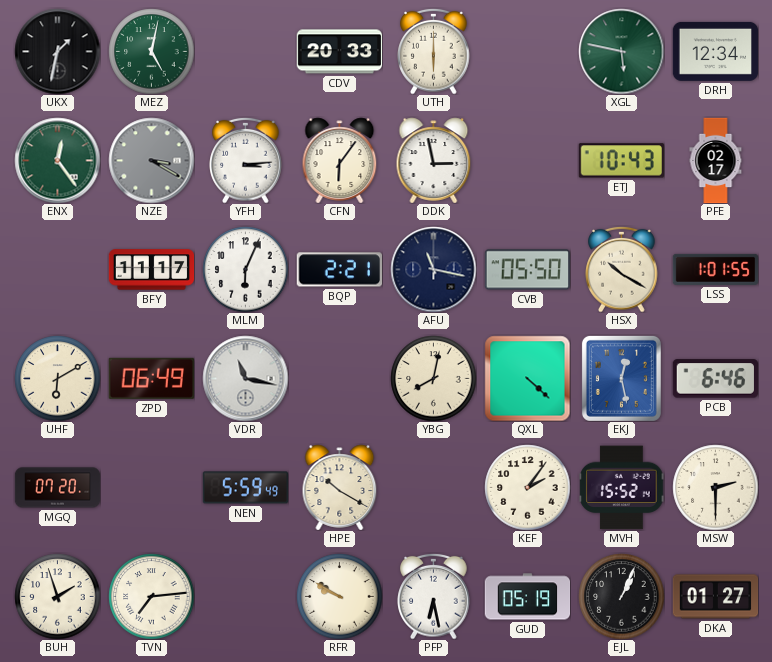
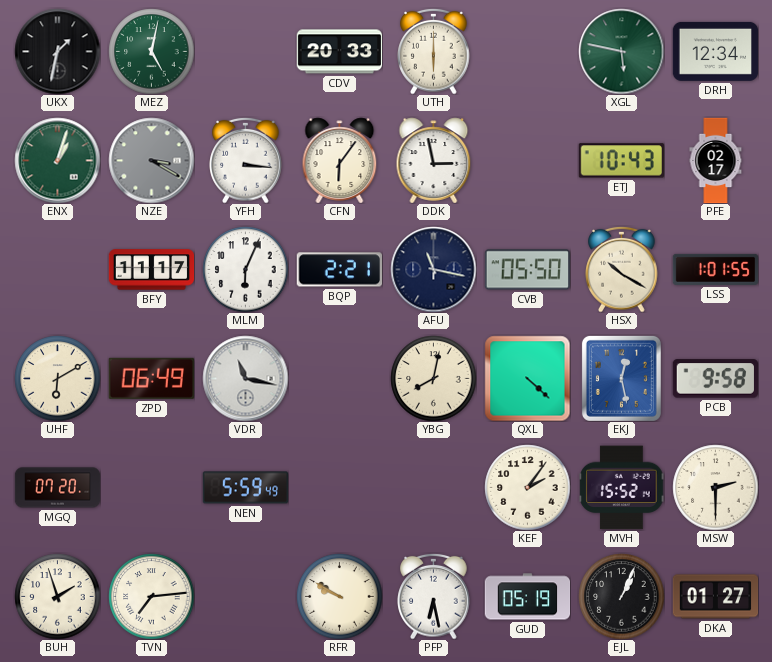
ENX: 12:24 -> 1:03
YFH: 3:14 -> 3:16
PCB: 6:46 -> 9:58
HPE: 10:20 -> none
